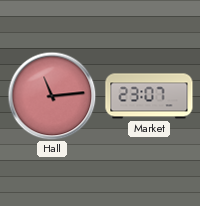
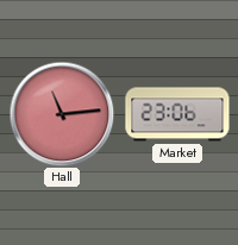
Market: 23:07 -> 23:06
